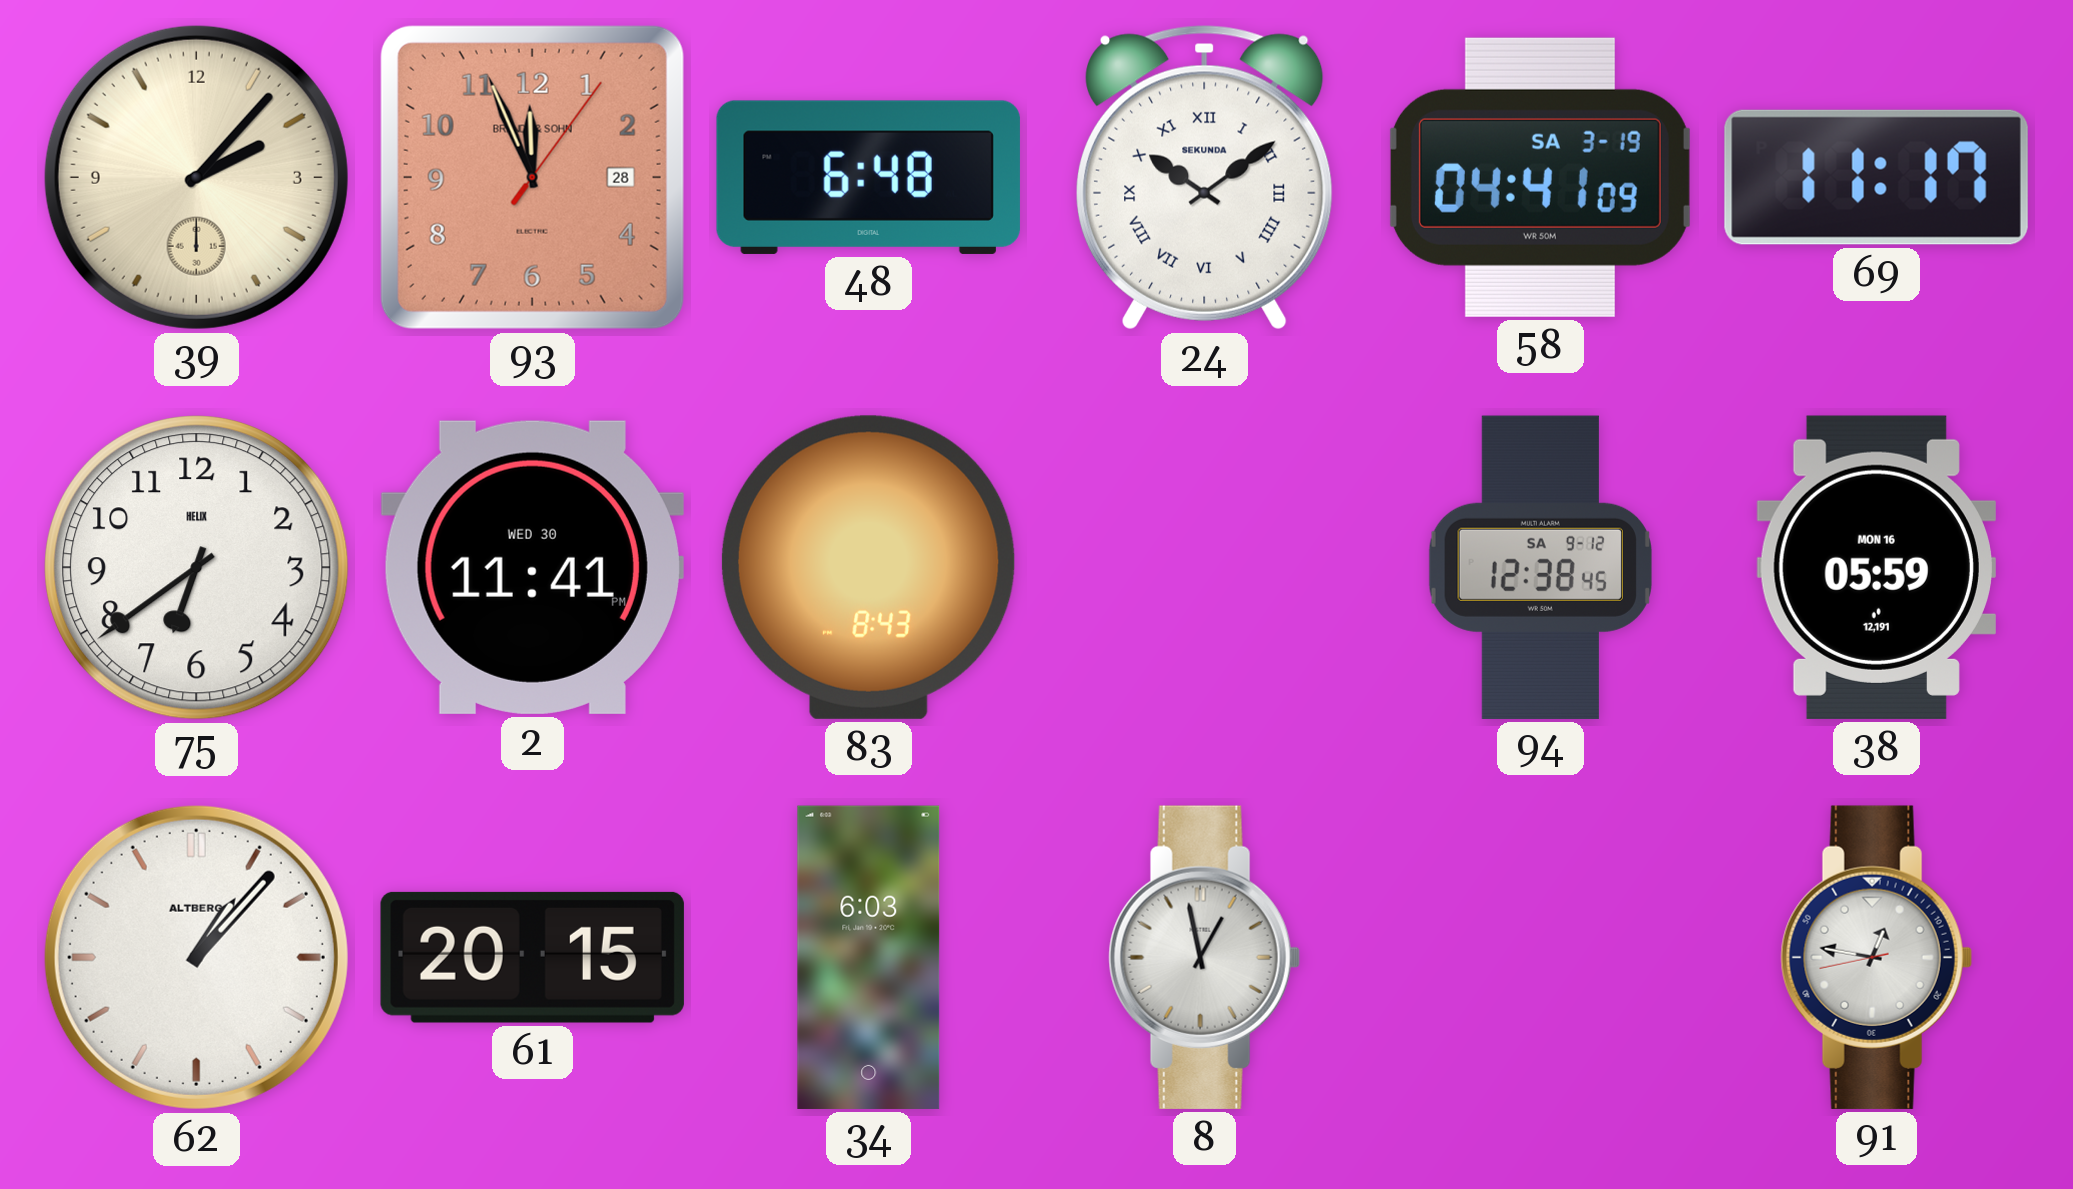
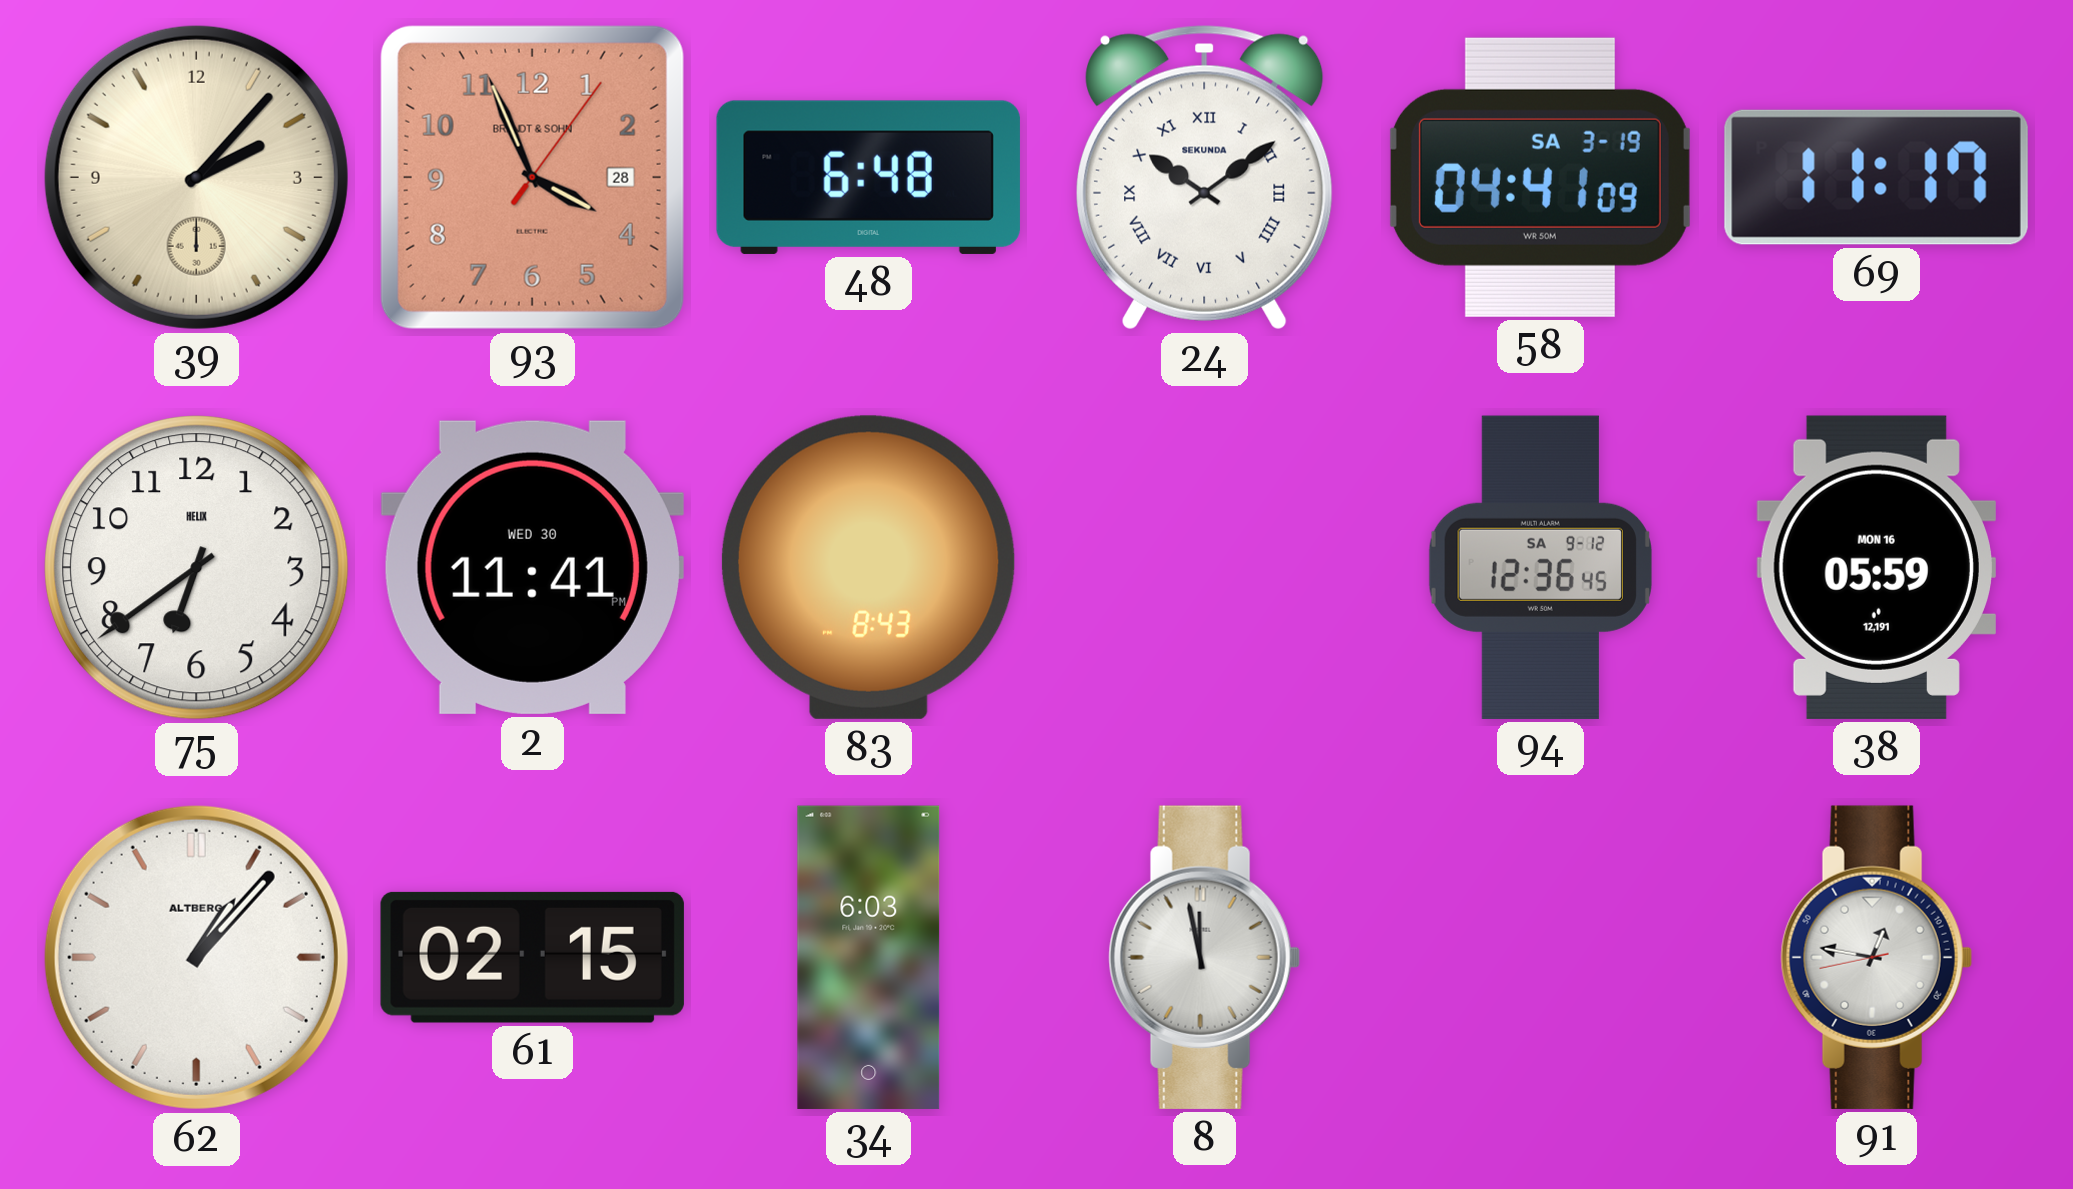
93: 11:56 -> 3:56
94: 12:38 -> 12:36
61: 20:15 -> 02:15
8: 12:58 -> 11:58
